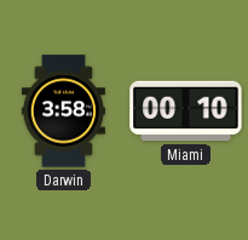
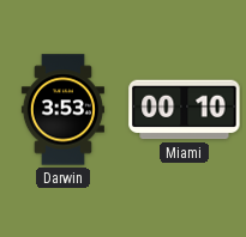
Darwin: 3:58 -> 3:53
